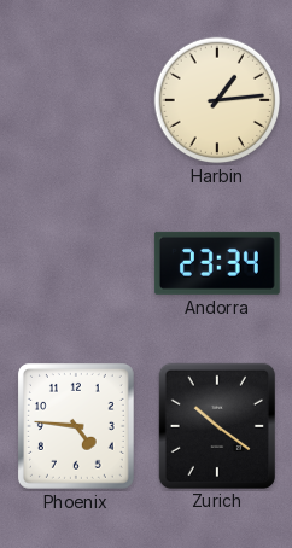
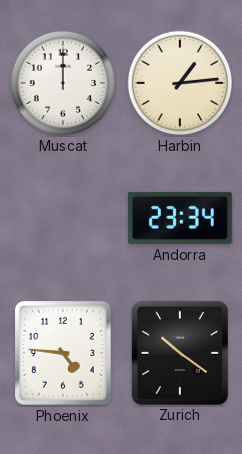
Muscat: none -> 12:00
